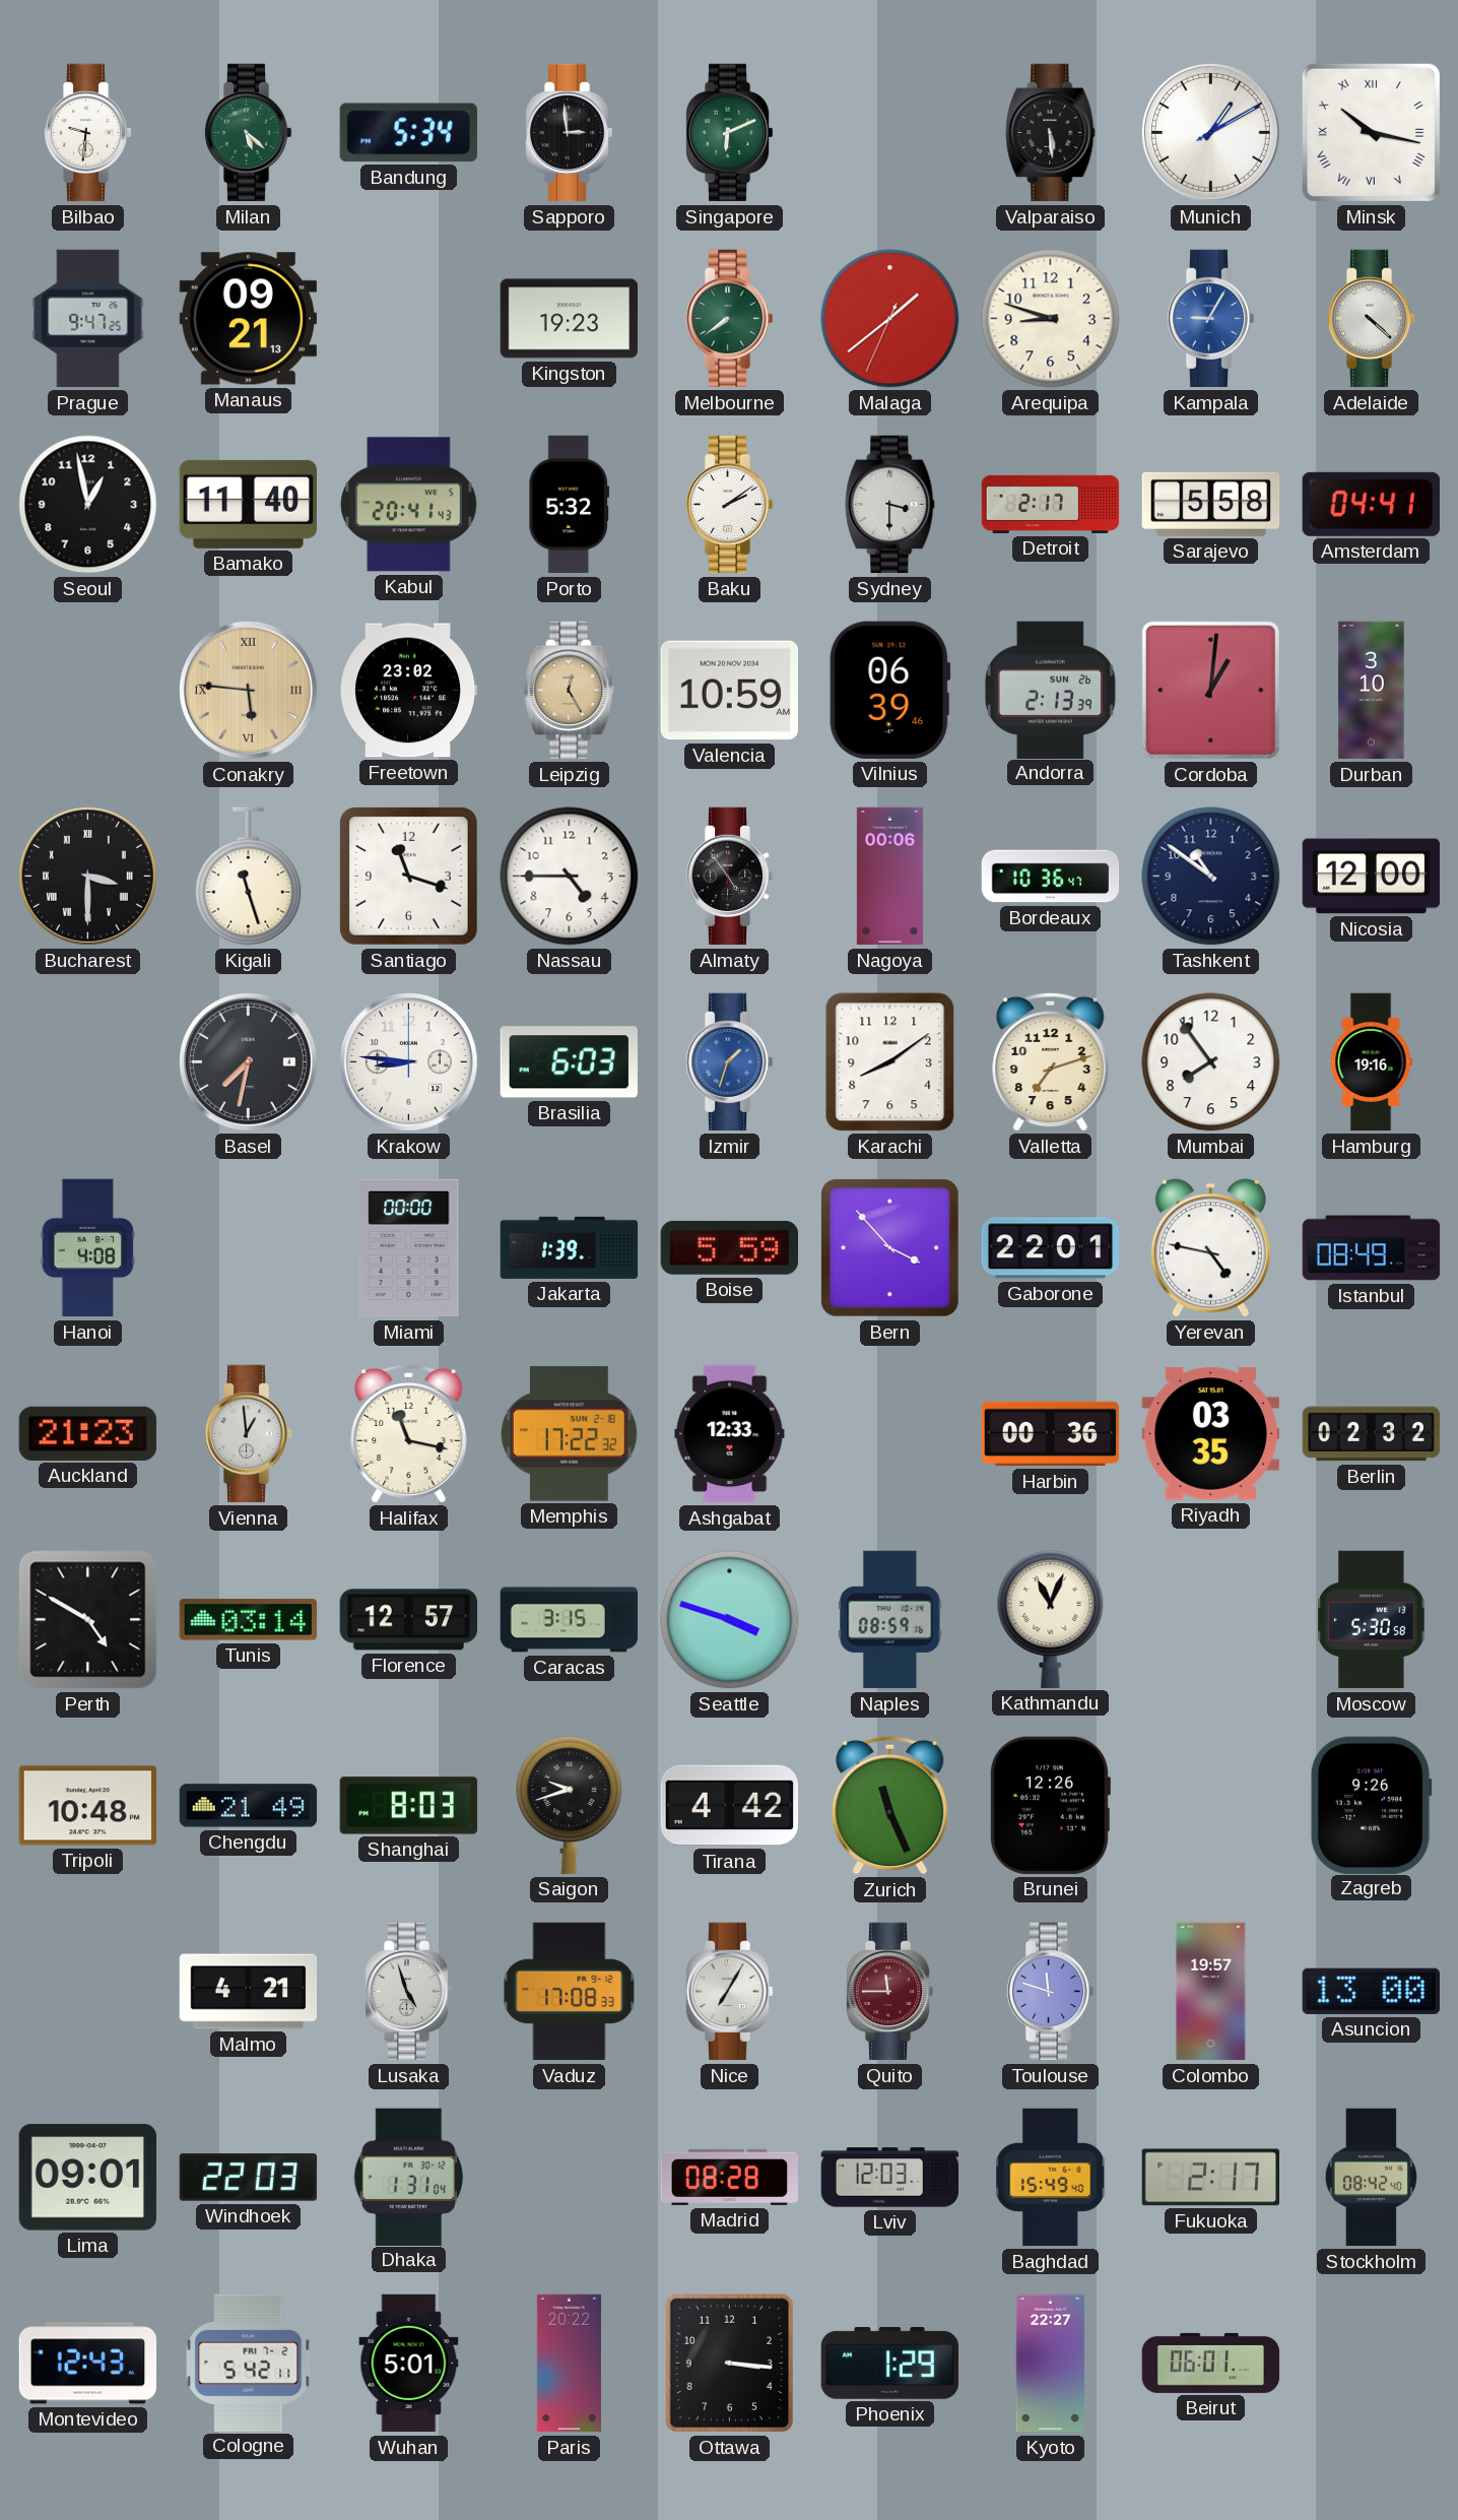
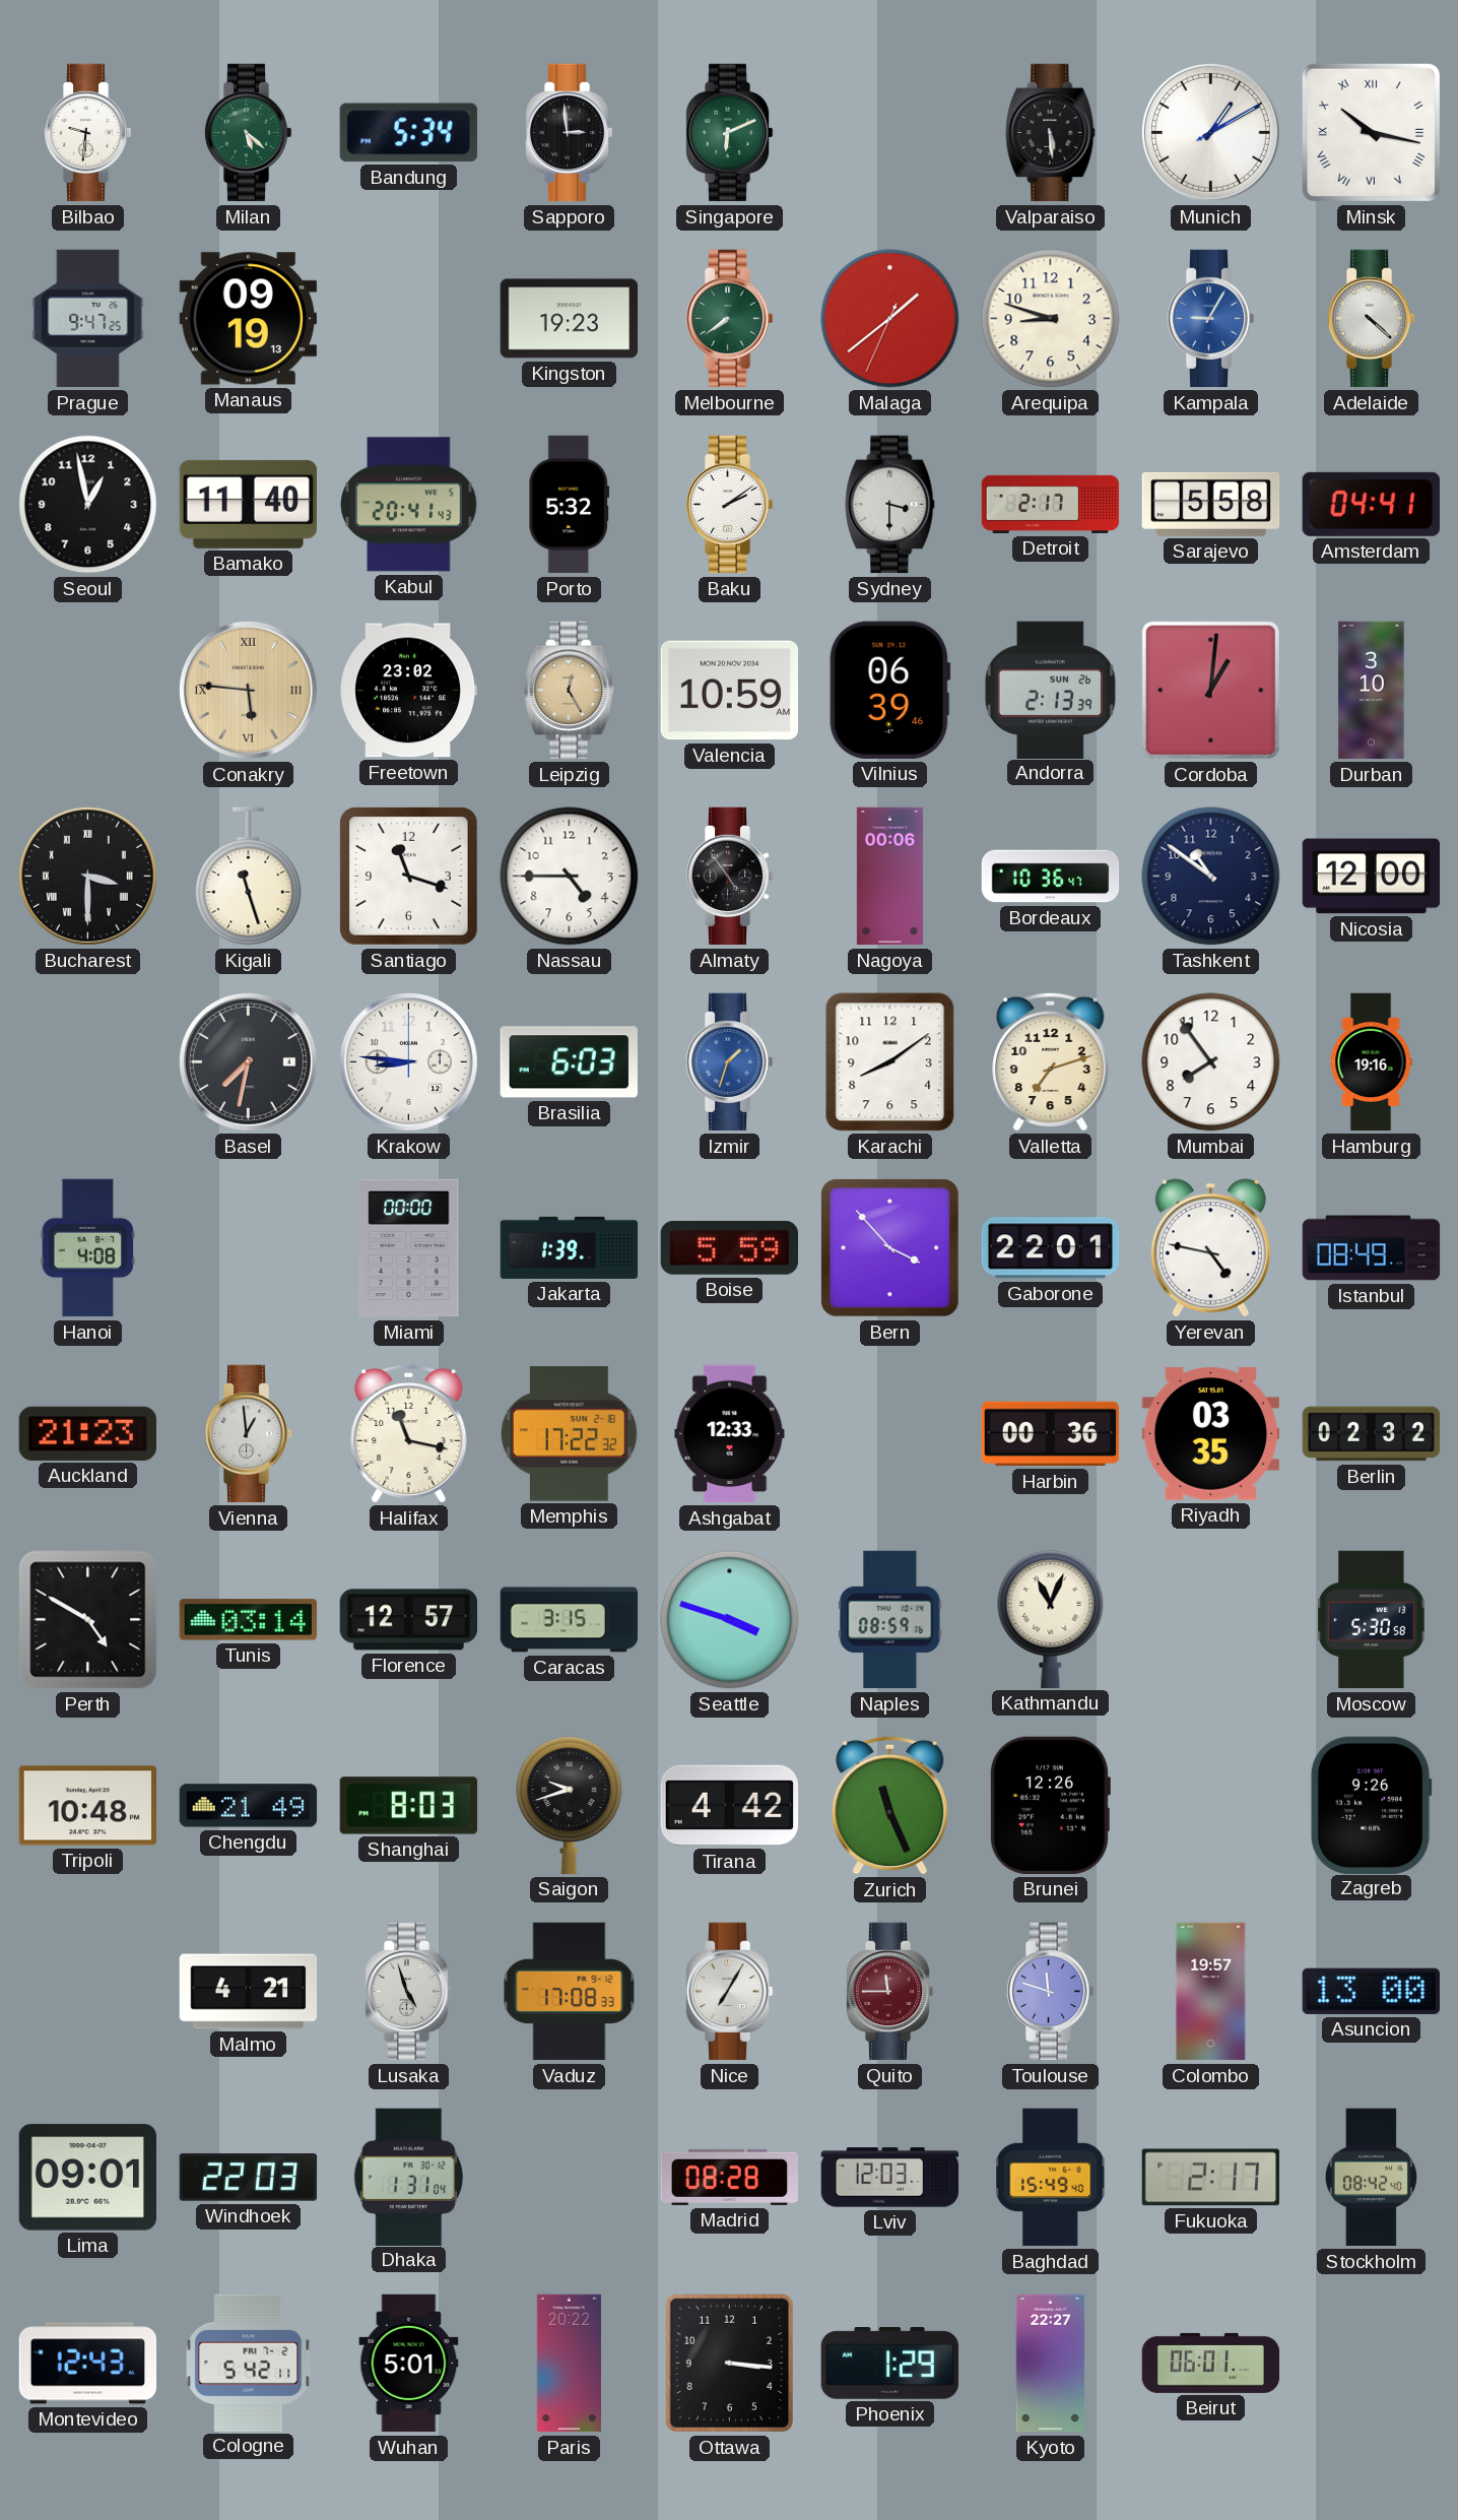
Manaus: 09:21 -> 09:19
